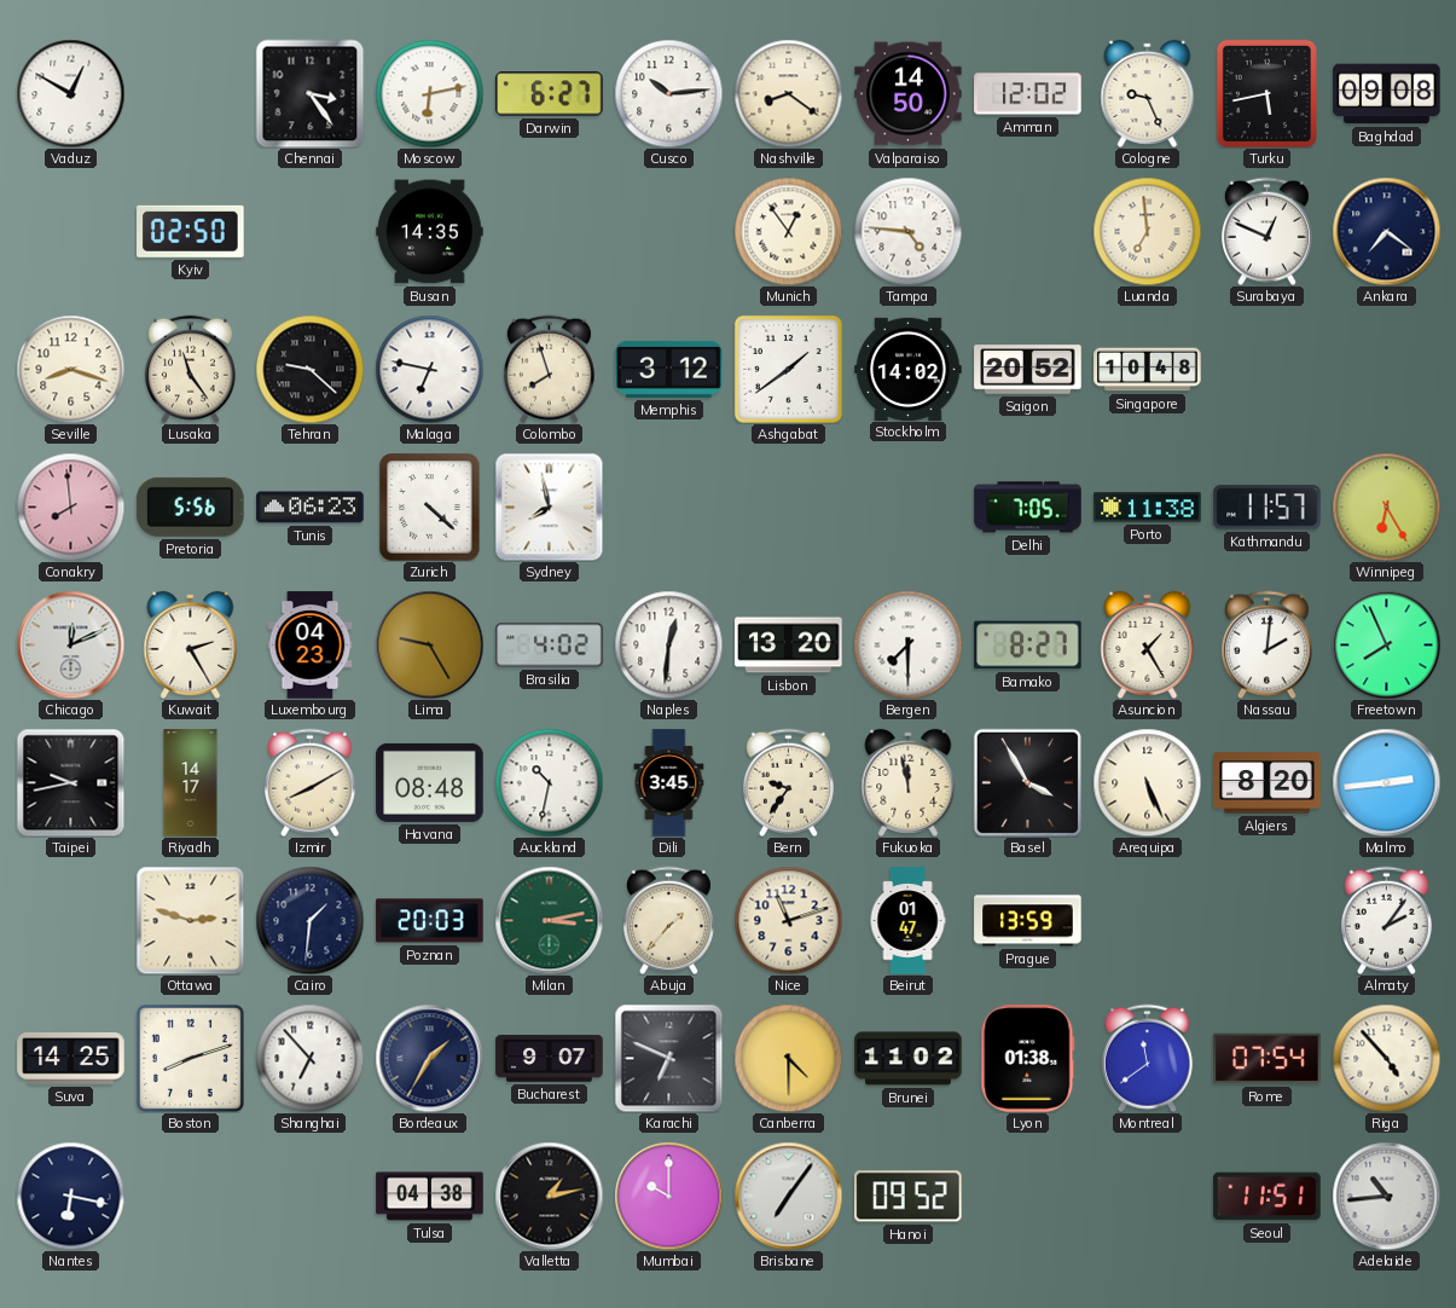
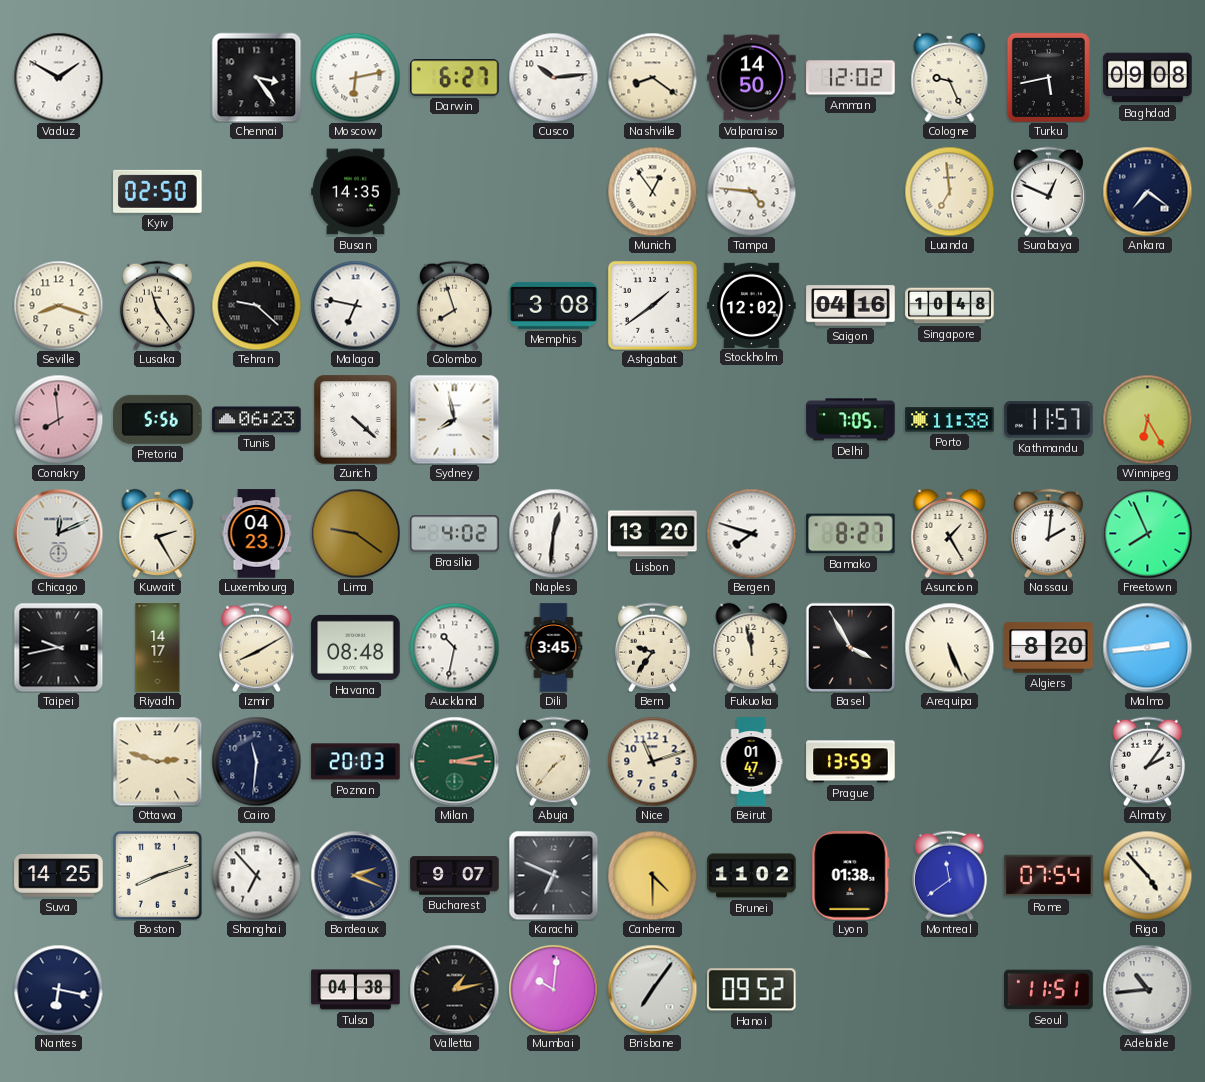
Vaduz: 12:50 -> 1:50
Memphis: 3:12 -> 3:08
Stockholm: 14:02 -> 12:02
Saigon: 20:52 -> 04:16
Lima: 9:25 -> 9:21
Bergen: 7:30 -> 7:48
Cairo: 1:31 -> 11:31
Bordeaux: 1:35 -> 2:19
Mumbai: 10:00 -> 10:01
